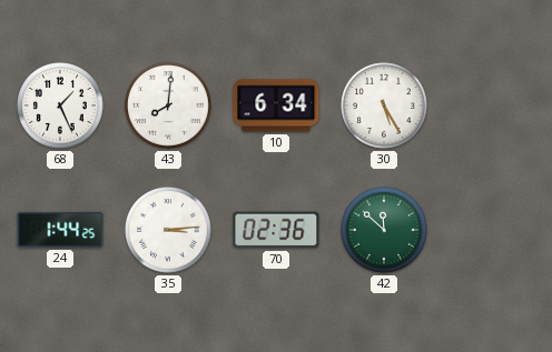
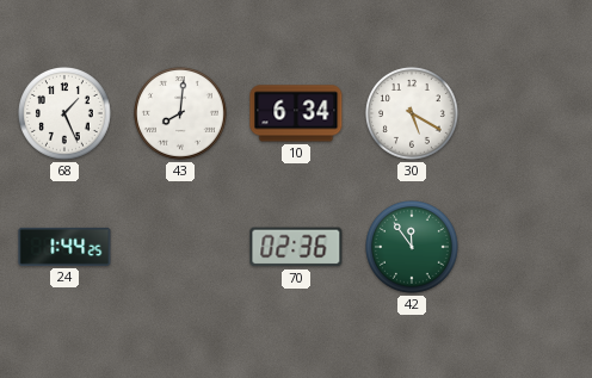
30: 5:25 -> 5:20
35: 3:14 -> none
42: 11:52 -> 11:54
